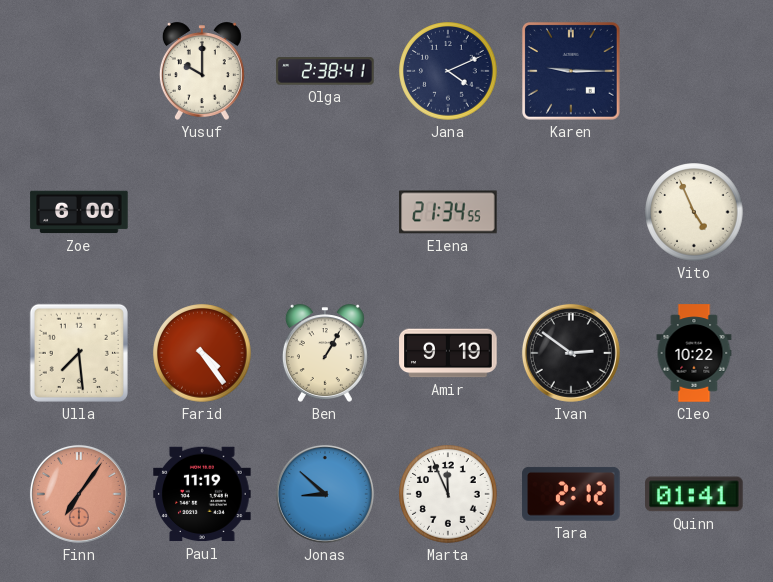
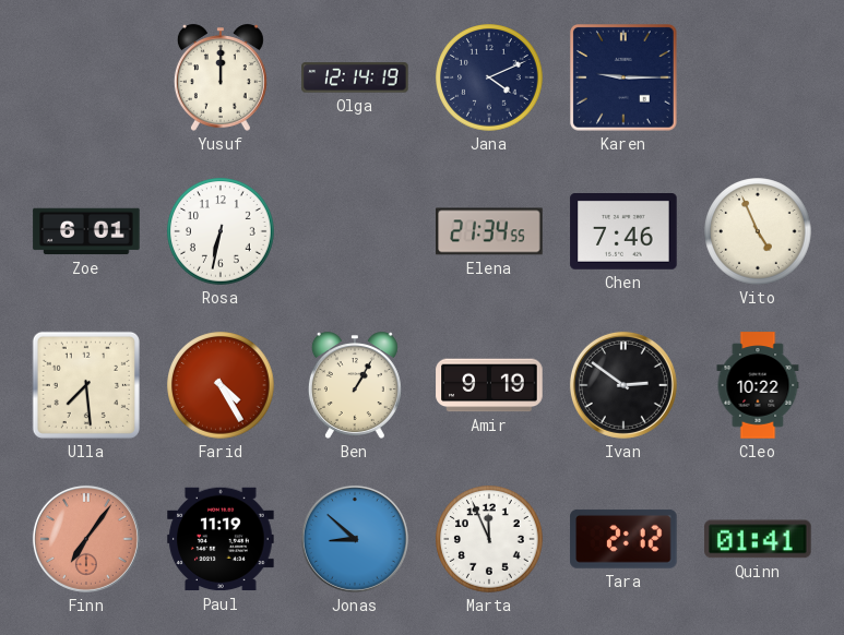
Yusuf: 10:00 -> 12:00
Olga: 2:38 -> 12:14
Zoe: 6:00 -> 6:01
Rosa: none -> 6:32
Chen: none -> 7:46
Farid: 4:24 -> 4:25
